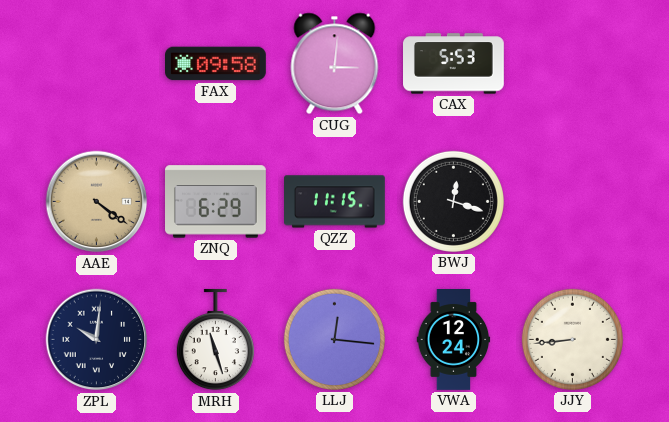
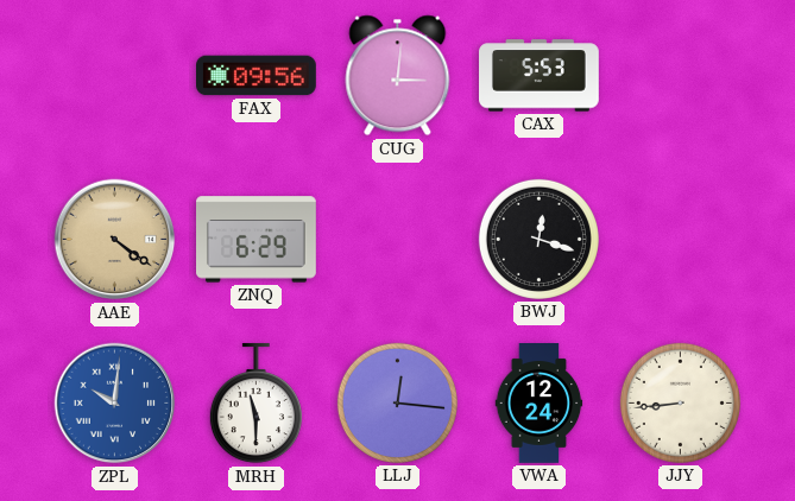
FAX: 09:58 -> 09:56
QZZ: 11:15 -> none
ZPL dial: navy -> blue
MRH: 11:27 -> 11:30
